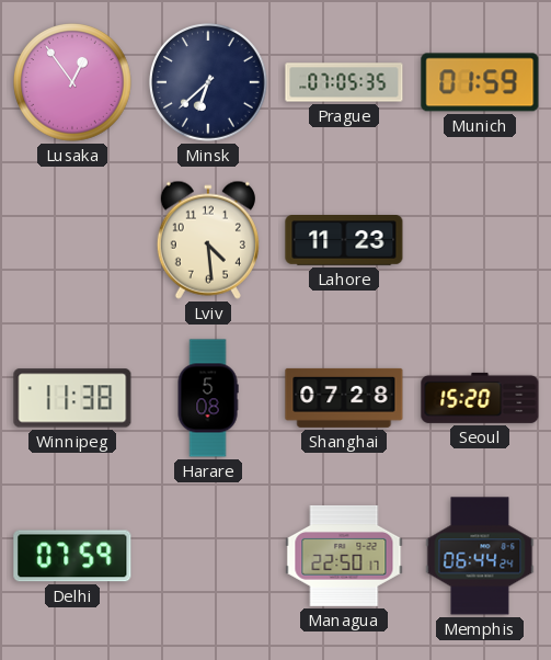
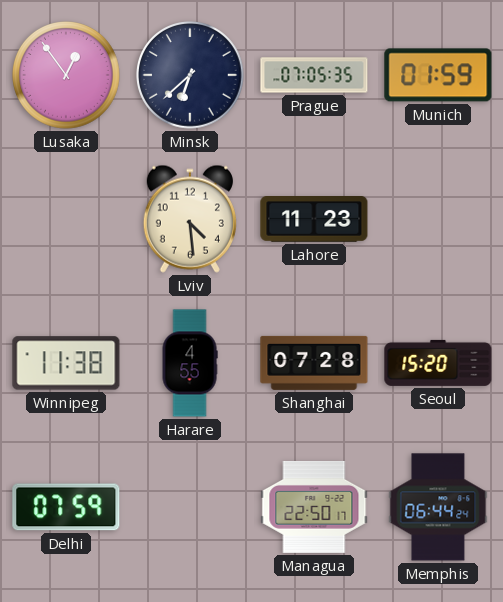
Harare: 5:08 -> 4:55
